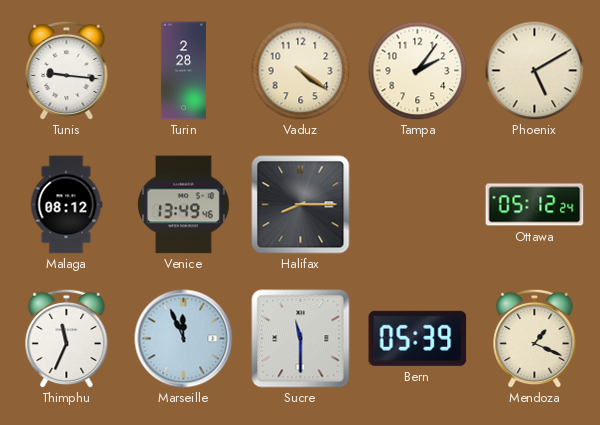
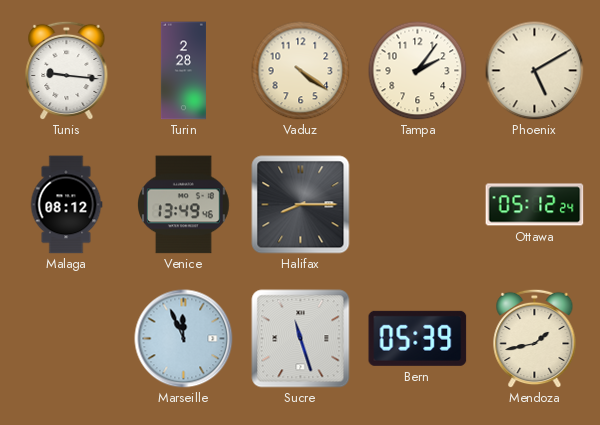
Thimphu: 11:34 -> none
Sucre: 11:30 -> 11:27
Mendoza: 1:19 -> 1:43
